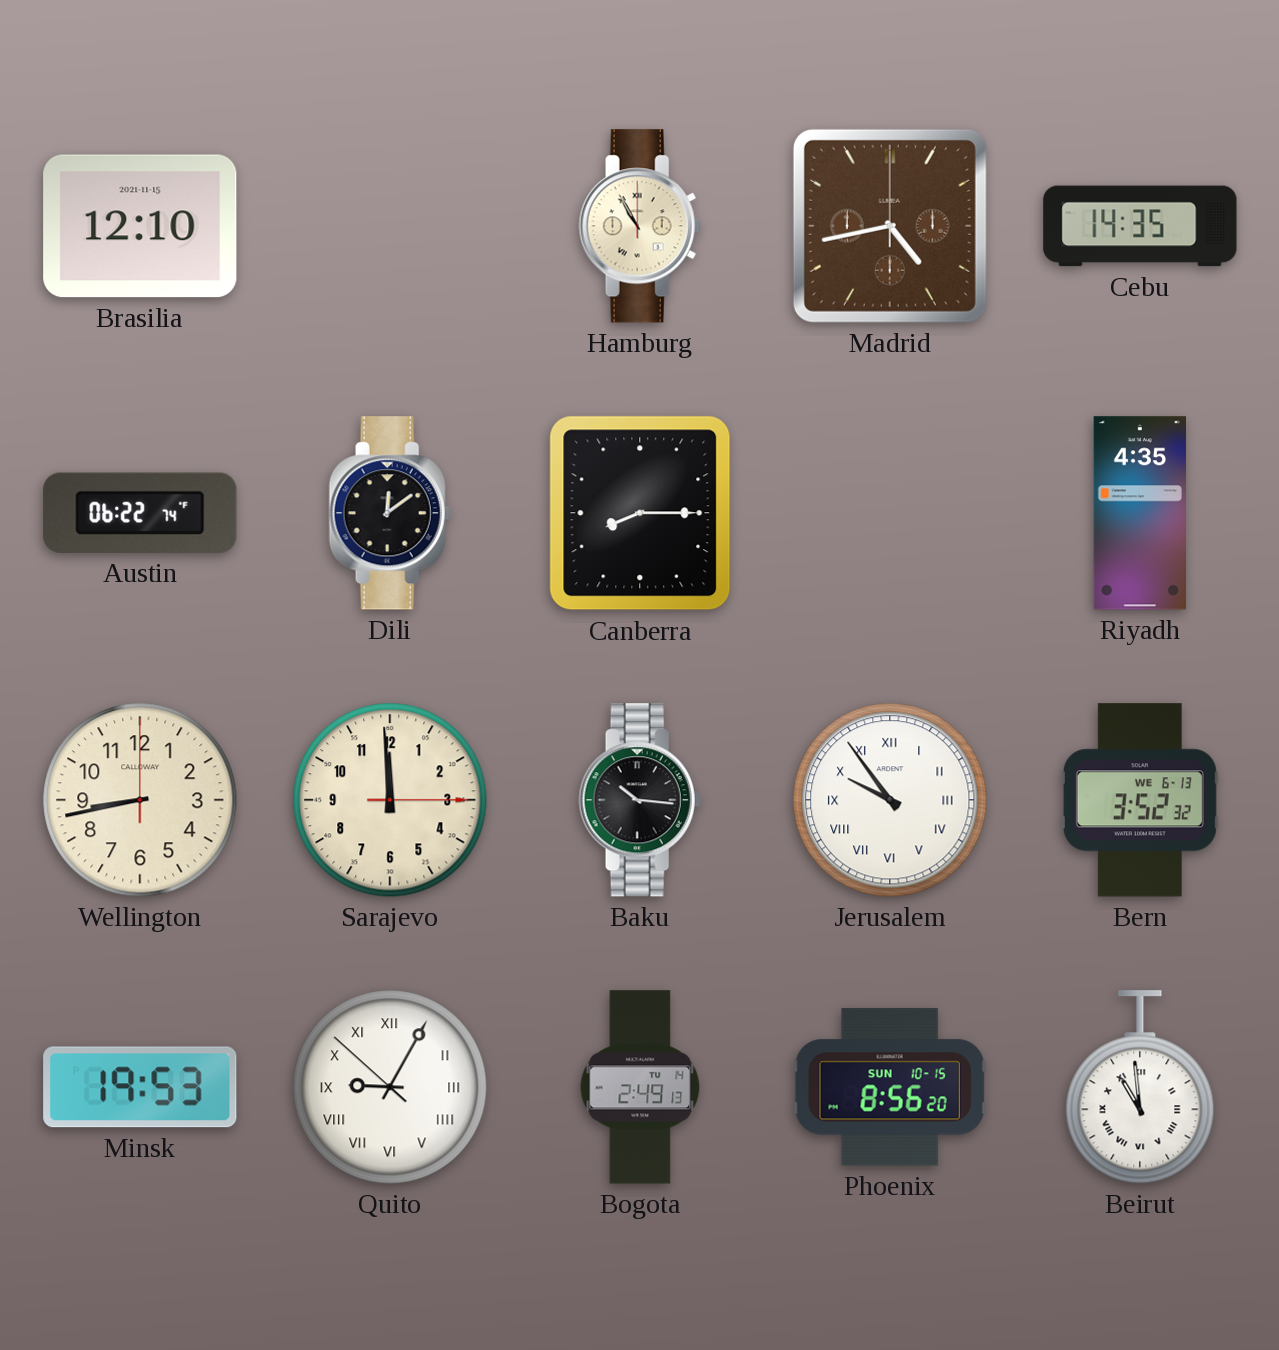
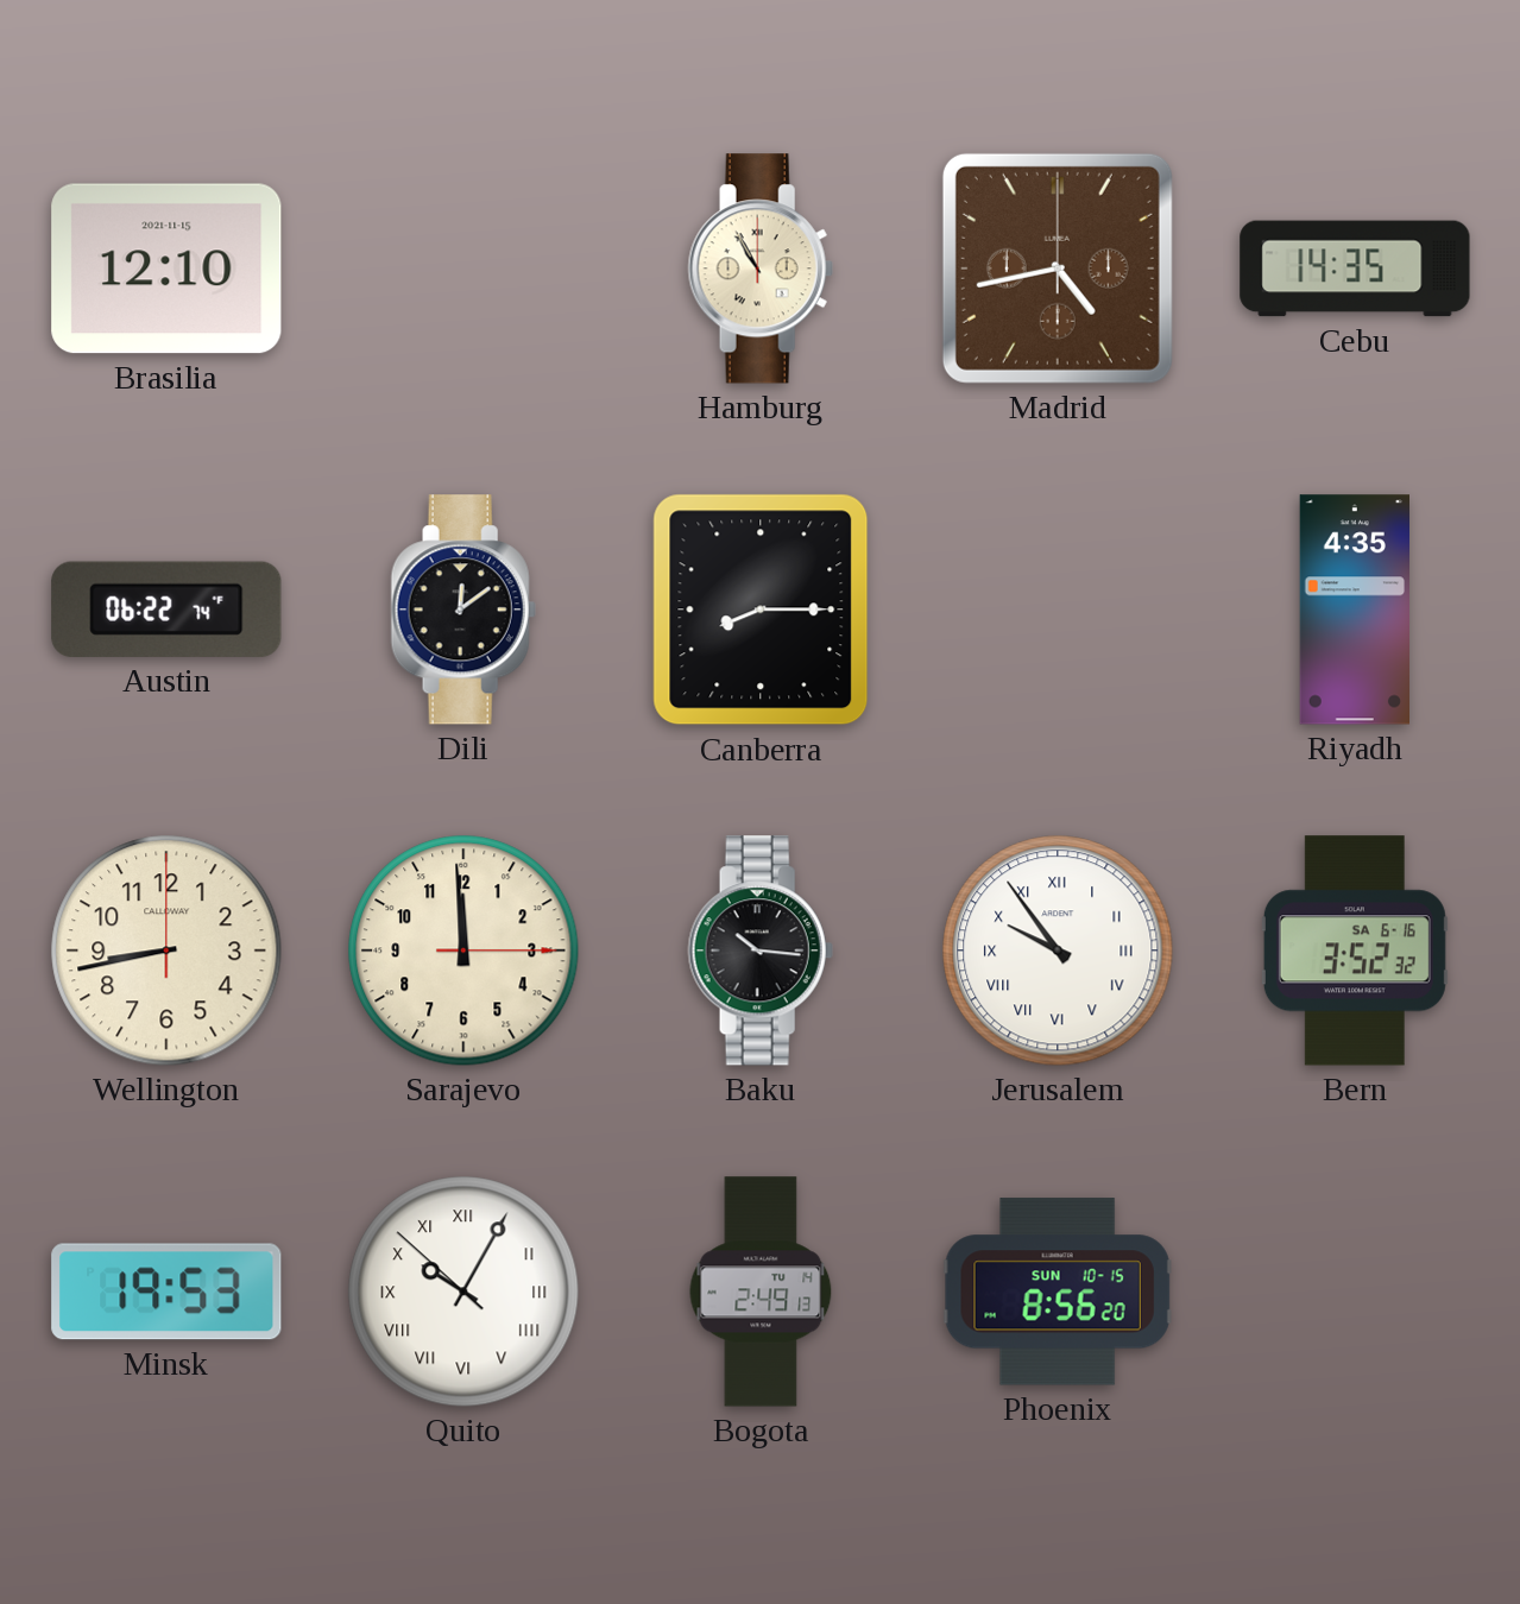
Bern date: WE 6-13 -> SA 6-16
Quito: 9:04 -> 10:04
Beirut: 10:59 -> none
